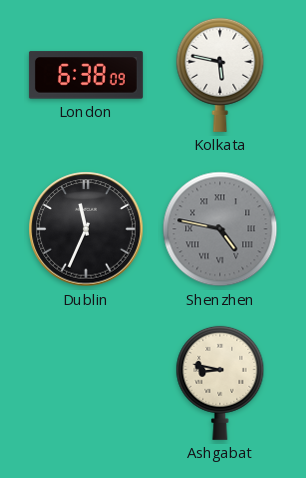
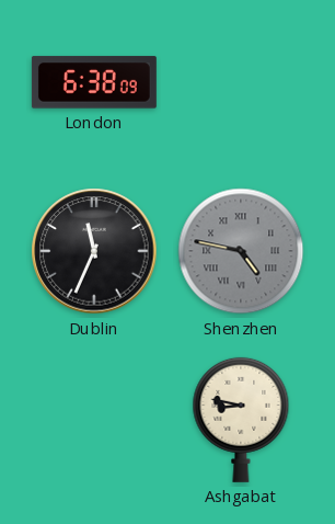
Kolkata: 5:47 -> none
